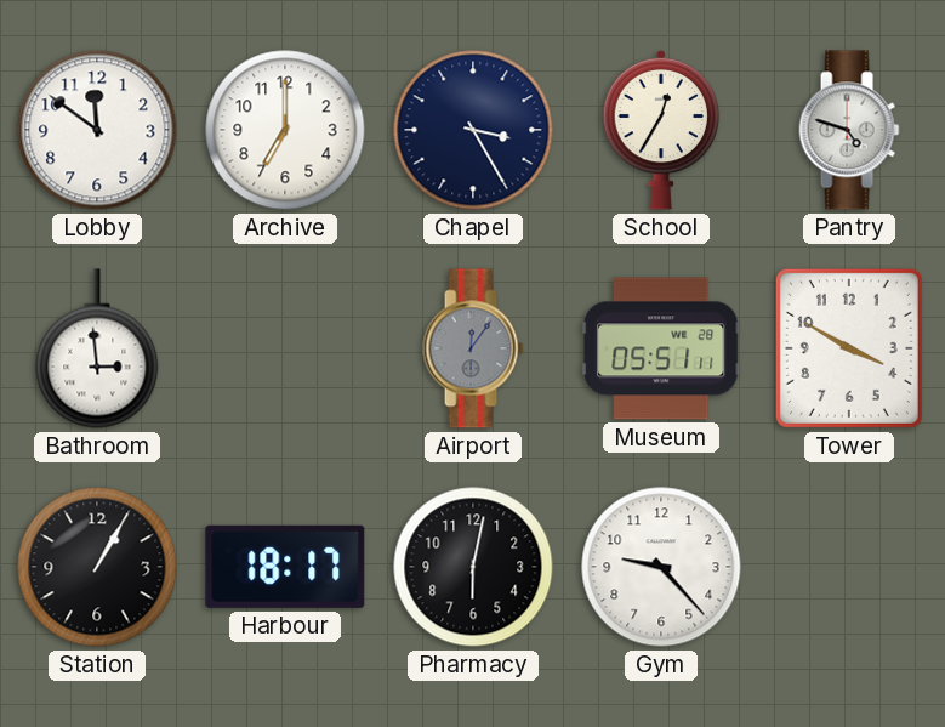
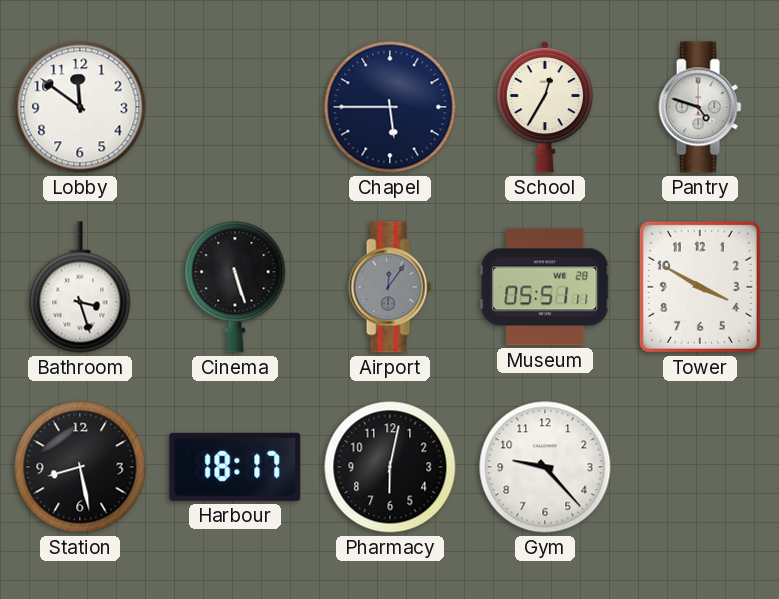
Archive: 7:00 -> none
Chapel: 3:25 -> 5:45
Bathroom: 2:59 -> 3:27
Cinema: none -> 5:27
Station: 1:05 -> 8:28
